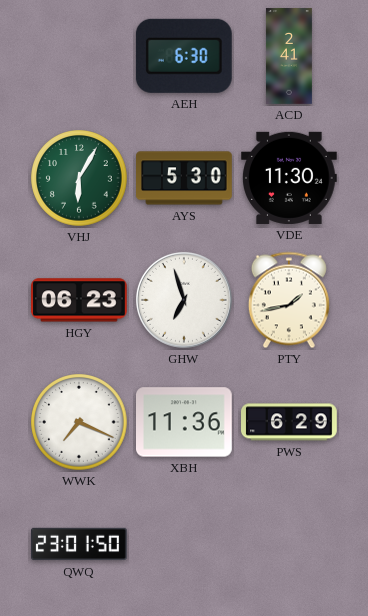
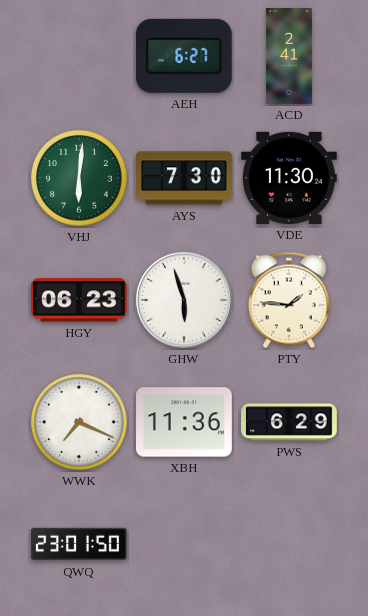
AEH: 6:30 -> 6:27
VHJ: 6:05 -> 6:01
AYS: 5:30 -> 7:30
GHW: 6:57 -> 5:57
PTY: 1:43 -> 1:46
